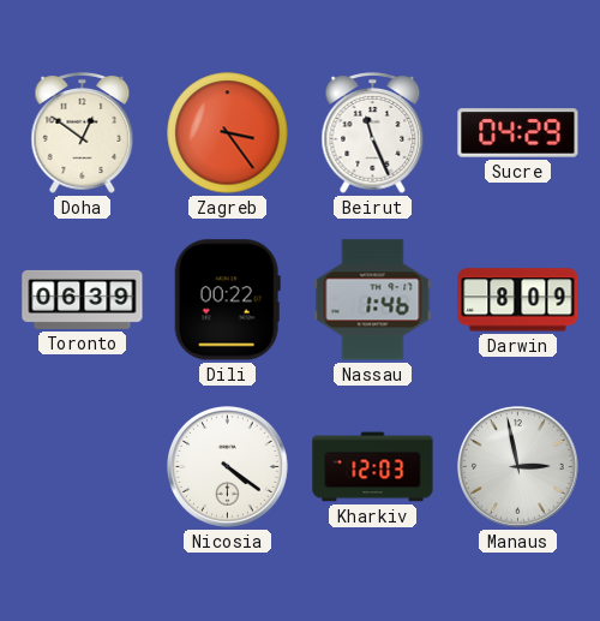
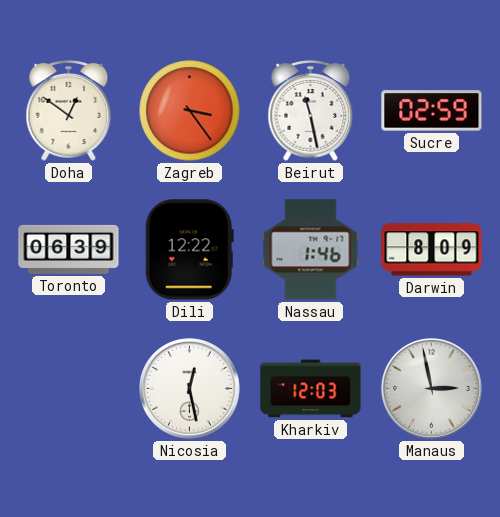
Beirut: 11:26 -> 11:28
Sucre: 04:29 -> 02:59
Dili: 00:22 -> 12:22
Nicosia: 4:21 -> 12:28
